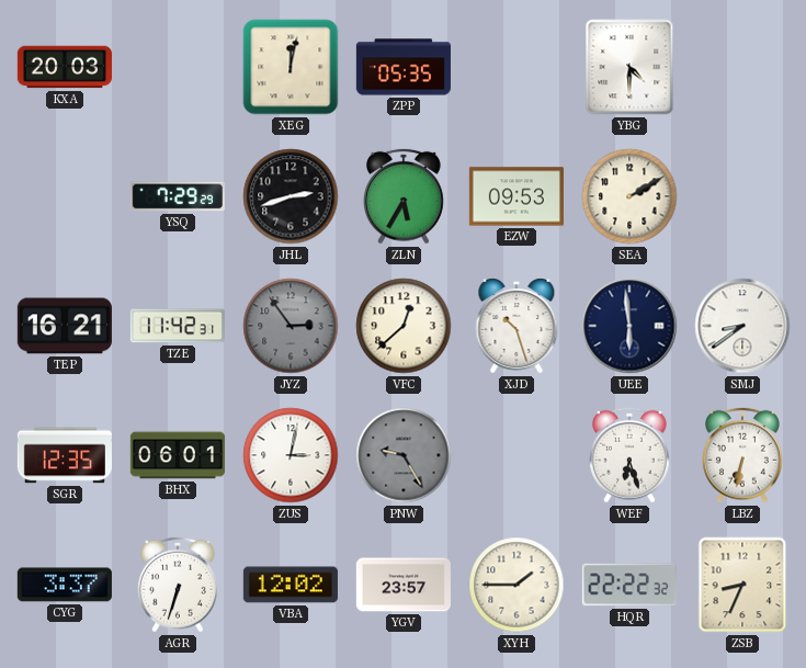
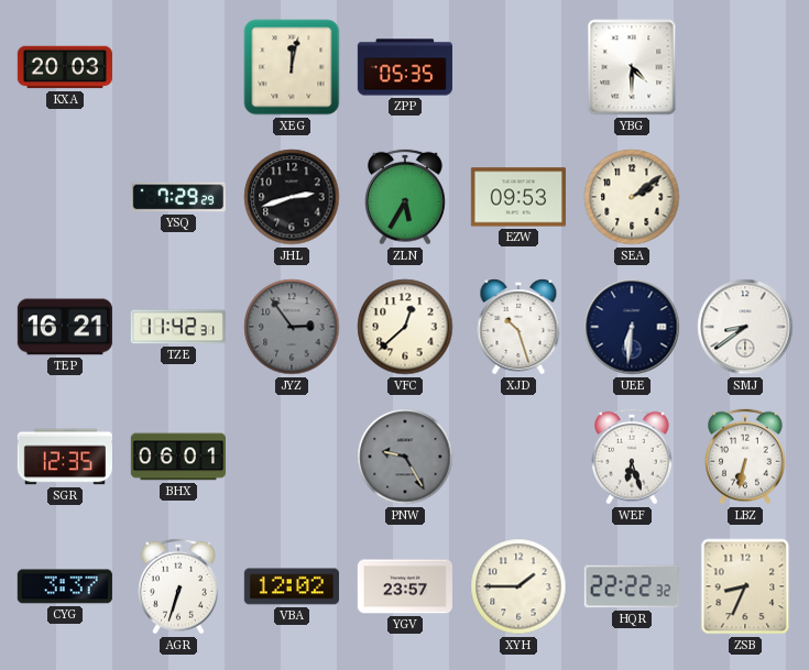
SEA: 2:10 -> 2:09
UEE: 5:59 -> 6:31
ZUS: 3:02 -> none
